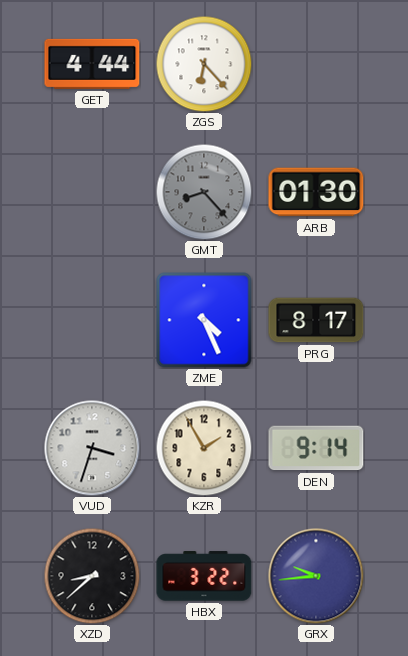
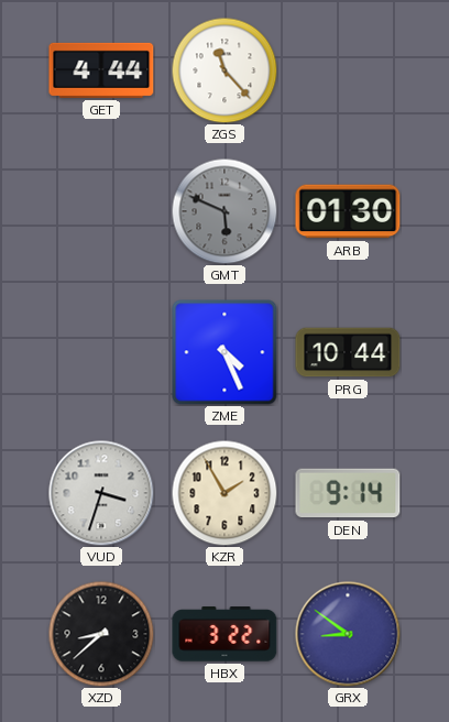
ZGS: 6:23 -> 11:23
GMT: 8:23 -> 5:49
PRG: 8:17 -> 10:44
GRX: 9:44 -> 8:51
